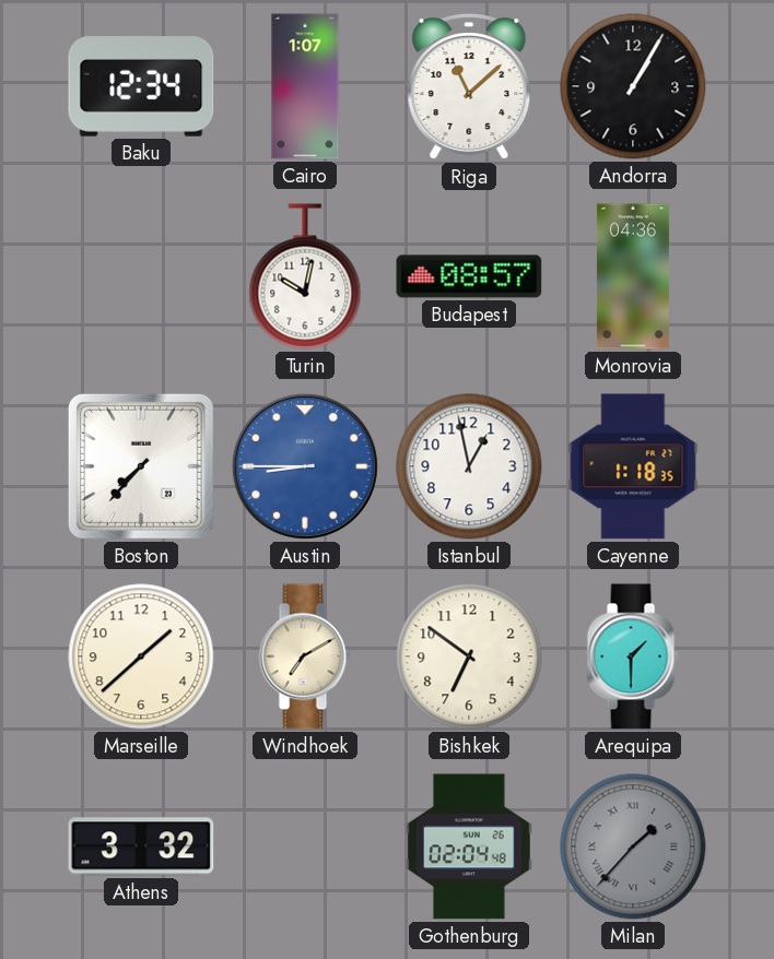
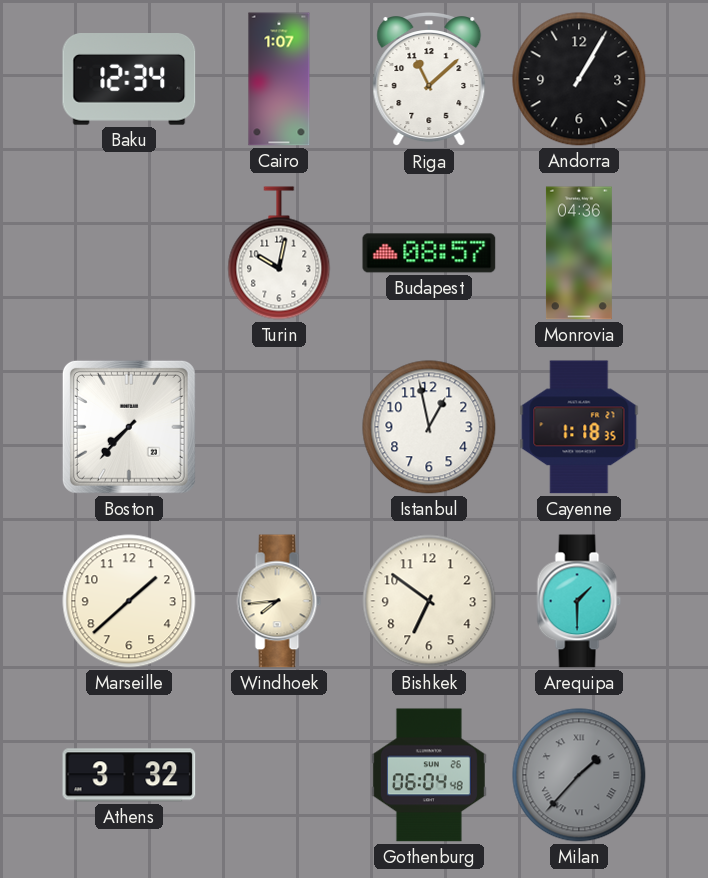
Austin: 8:45 -> none
Windhoek: 7:10 -> 7:44
Gothenburg: 02:04 -> 06:04
